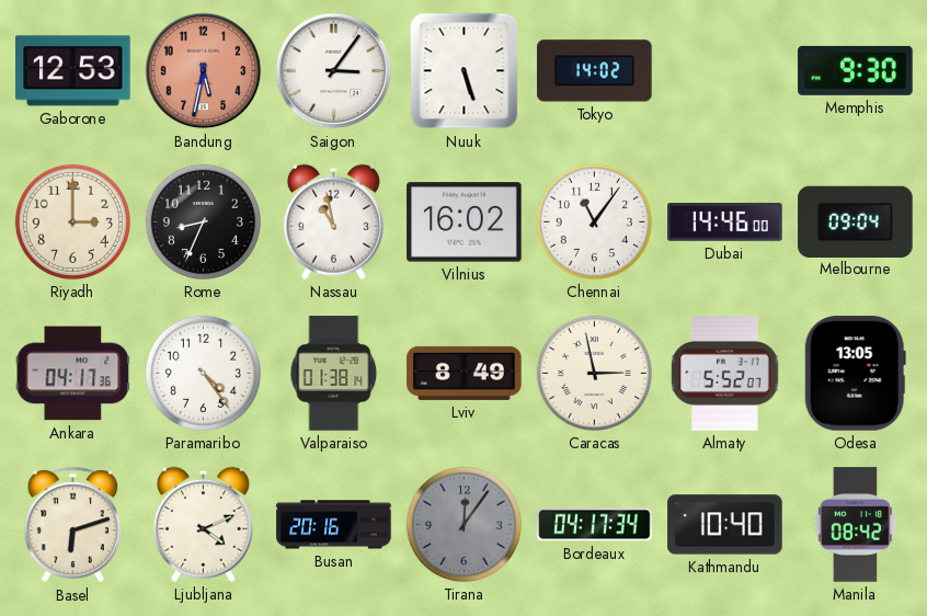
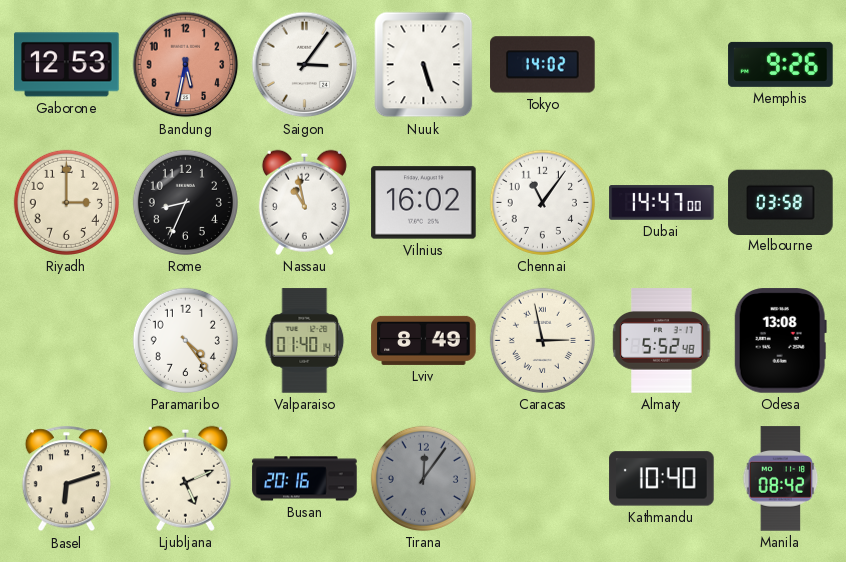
Memphis: 9:30 -> 9:26
Dubai: 14:46 -> 14:47
Melbourne: 09:04 -> 03:58
Ankara: 04:17 -> none
Valparaiso: 01:38 -> 01:40
Almaty: 5:52:07 -> 5:52:48
Odesa: 13:05 -> 13:08
Ljubljana: 4:11 -> 5:11
Bordeaux: 04:17 -> none
